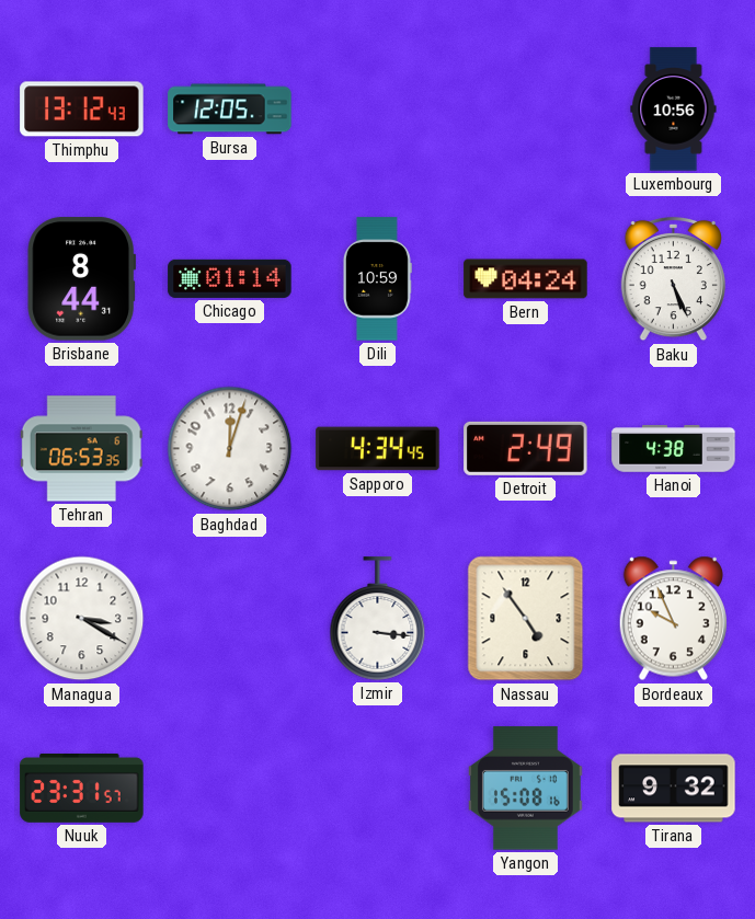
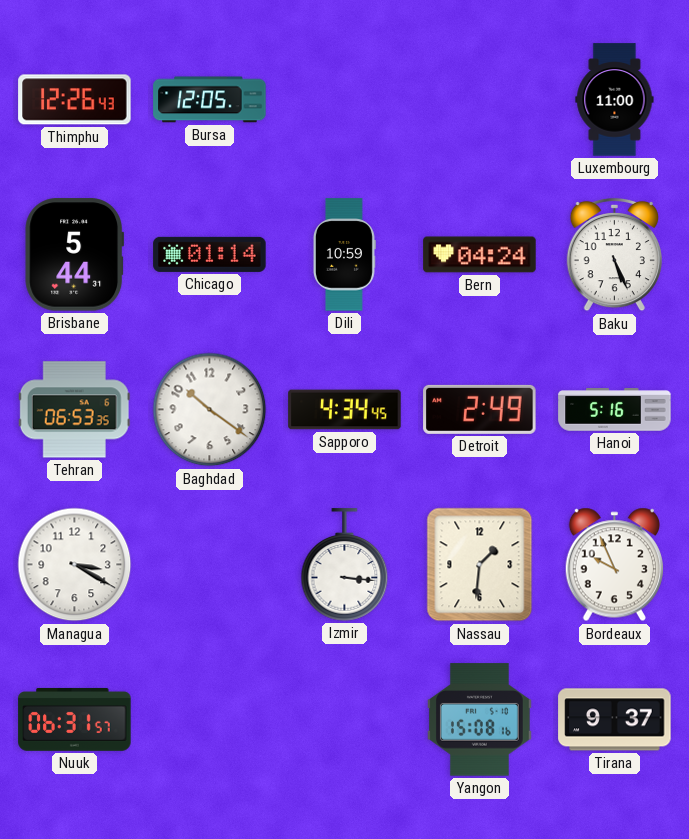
Thimphu: 13:12 -> 12:26
Luxembourg: 10:56 -> 11:00
Brisbane: 8:44 -> 5:44
Baghdad: 12:03 -> 10:21
Hanoi: 4:38 -> 5:16
Nassau: 4:54 -> 1:31
Nuuk: 23:31 -> 06:31
Tirana: 9:32 -> 9:37
